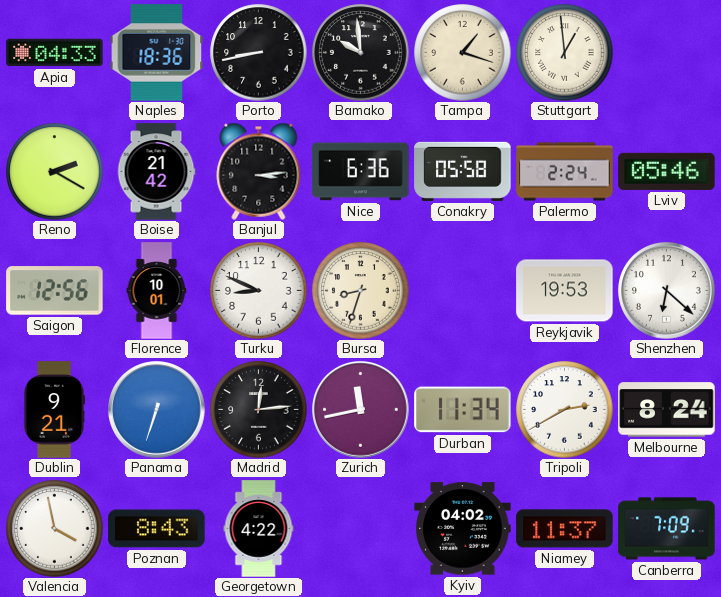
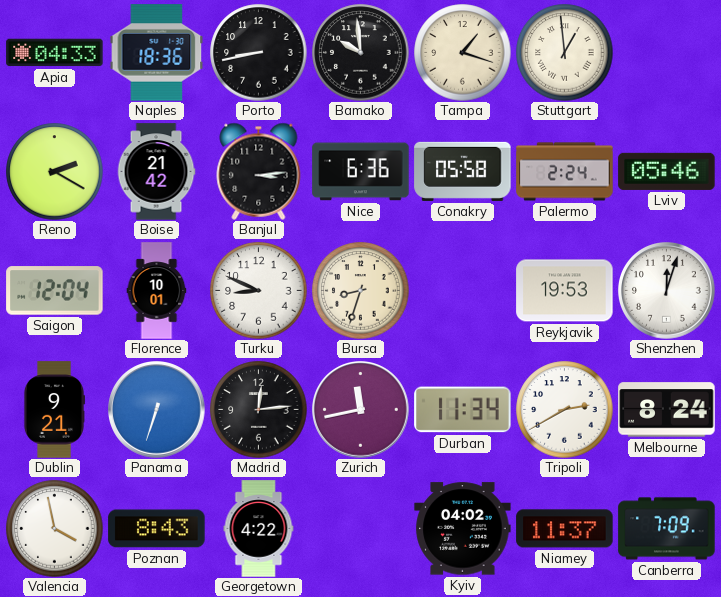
Saigon: 12:56 -> 12:04
Shenzhen: 6:22 -> 12:03
